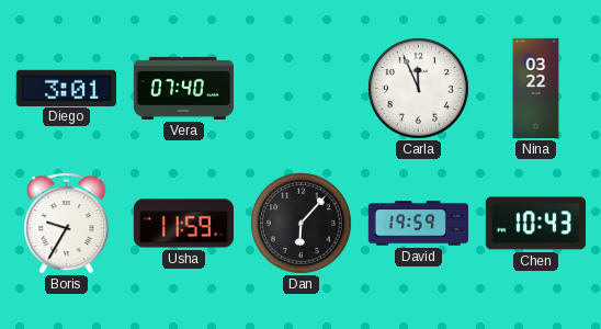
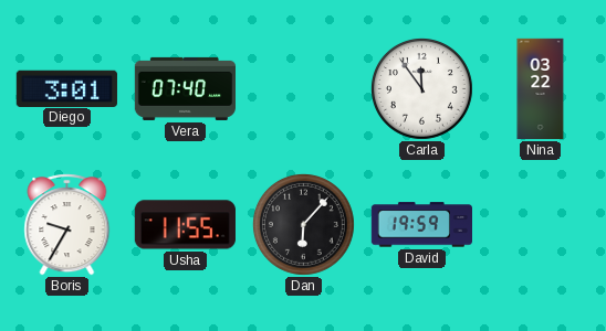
Carla: 11:56 -> 11:54
Usha: 11:59 -> 11:55
Chen: 10:43 -> none
